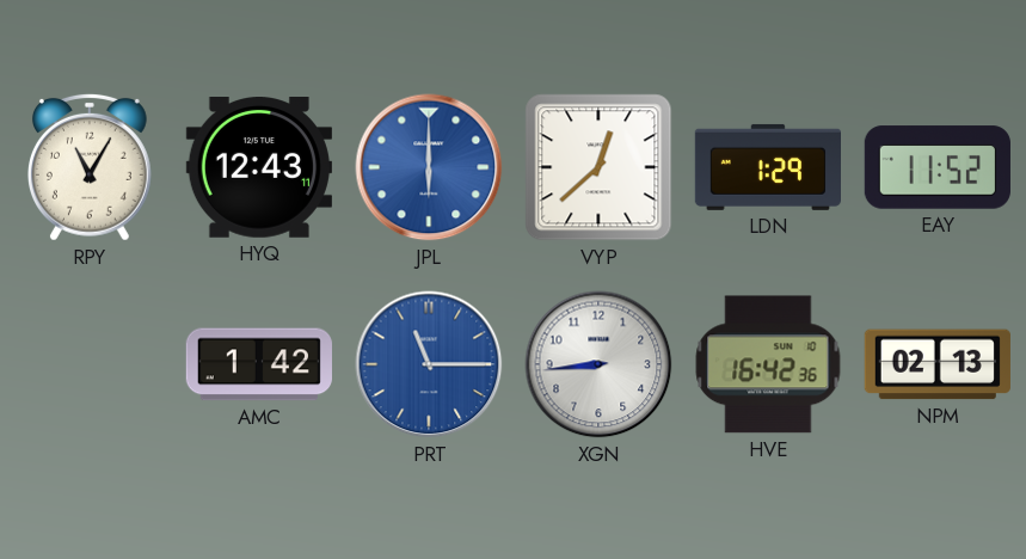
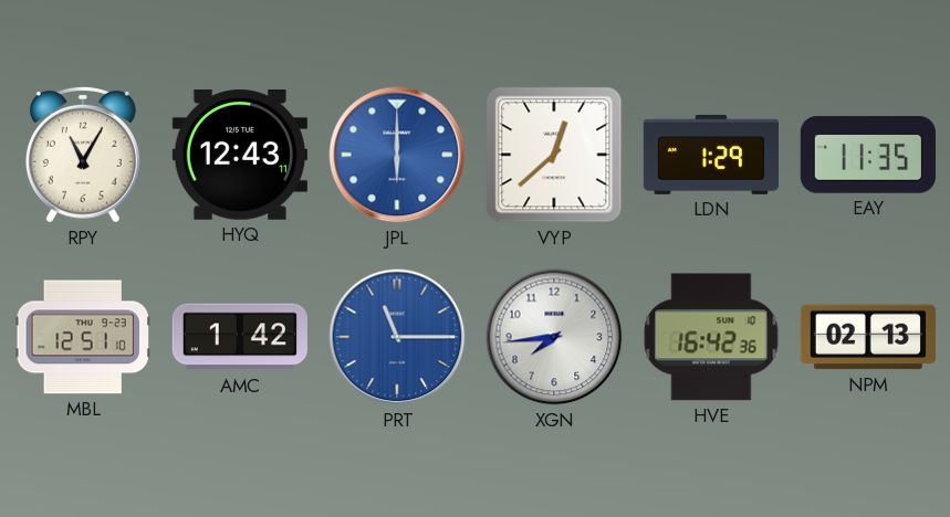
EAY: 11:52 -> 11:35
MBL: none -> 12:51
XGN: 8:44 -> 7:44
